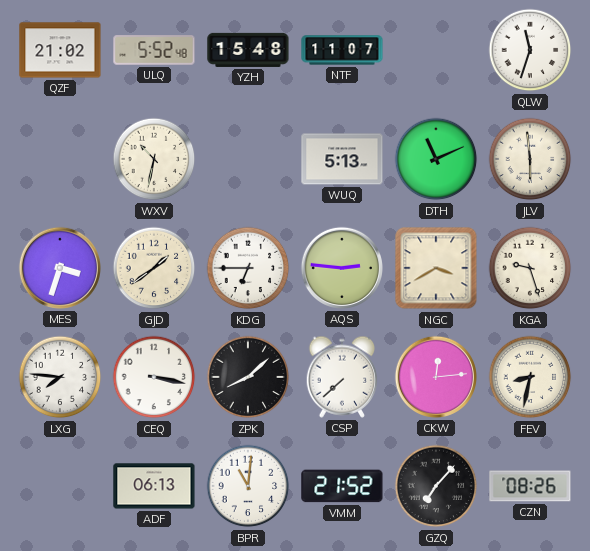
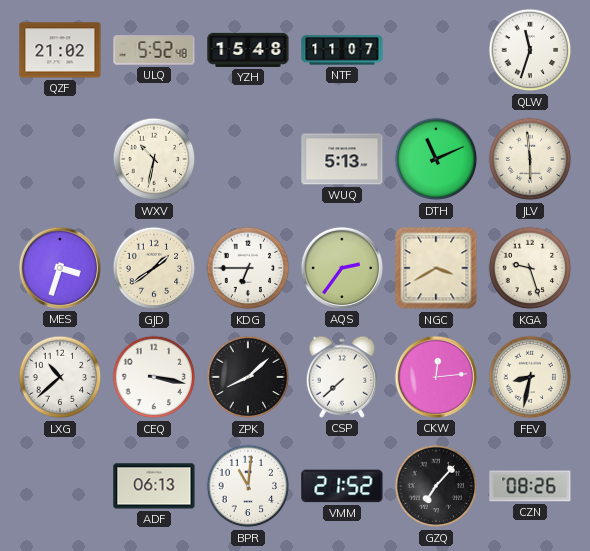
AQS: 2:46 -> 2:36
LXG: 7:46 -> 10:38
